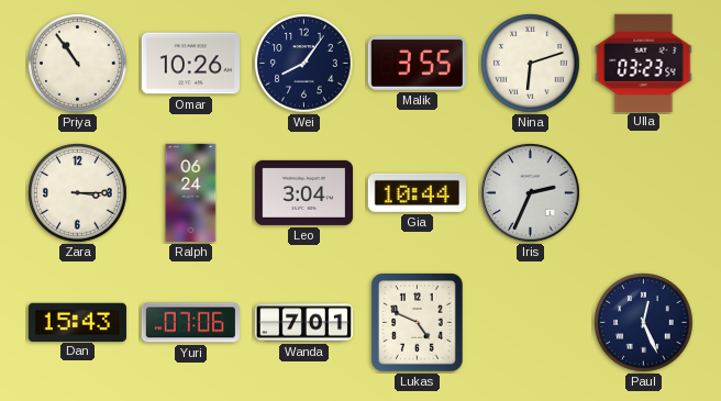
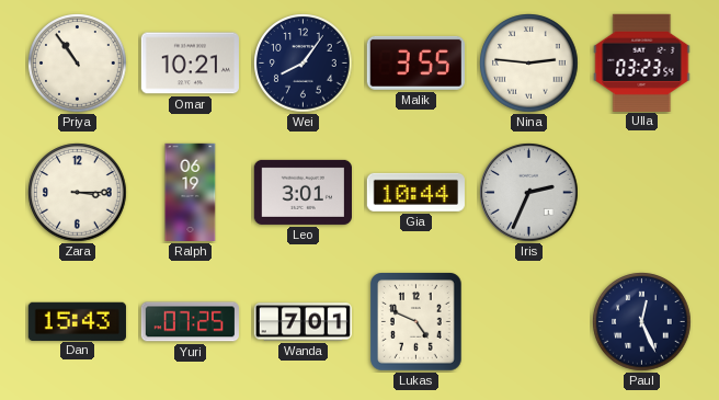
Omar: 10:26 -> 10:21
Nina: 6:12 -> 2:46
Ralph: 06:24 -> 06:19
Leo: 3:04 -> 3:01
Yuri: 07:06 -> 07:25
